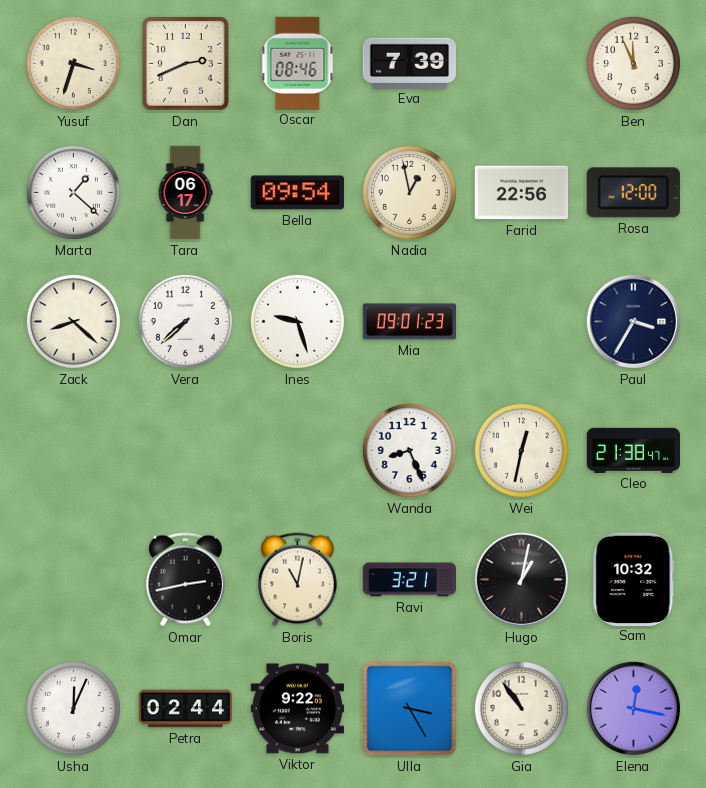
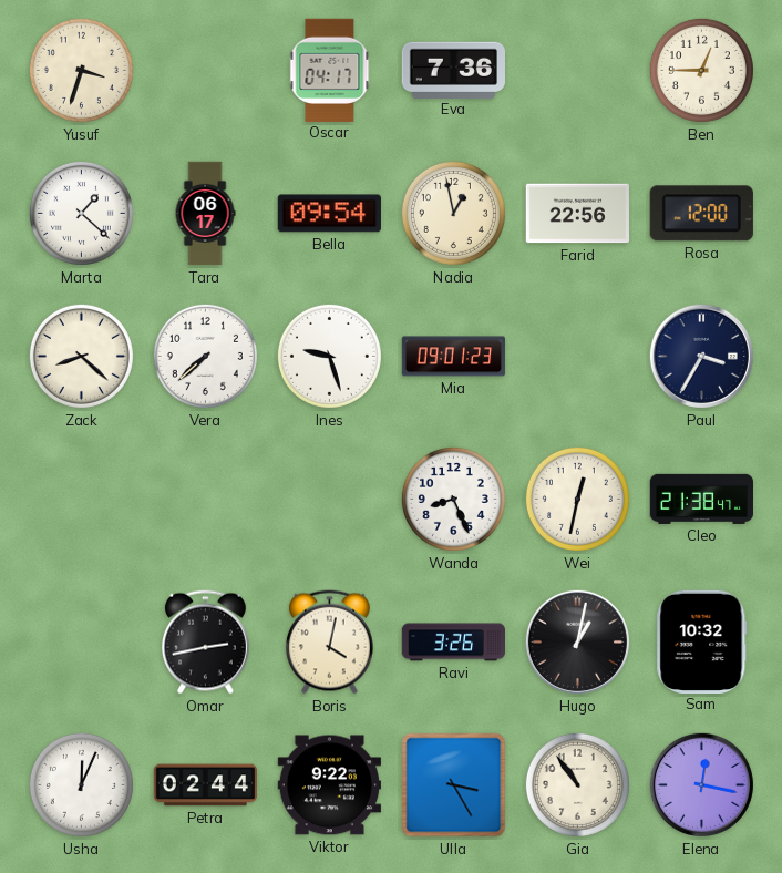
Dan: 2:41 -> none
Oscar: 08:46 -> 04:17
Eva: 7:39 -> 7:36
Ben: 11:56 -> 12:45
Boris: 11:02 -> 4:02
Ravi: 3:21 -> 3:26
